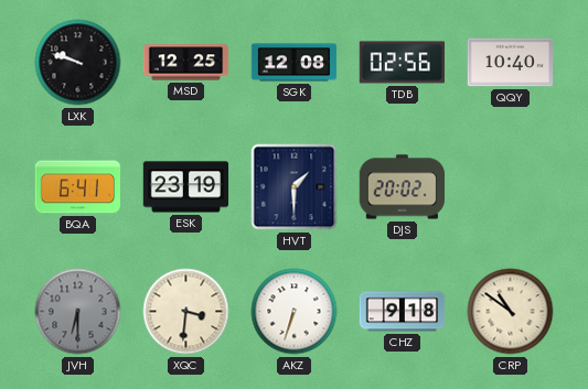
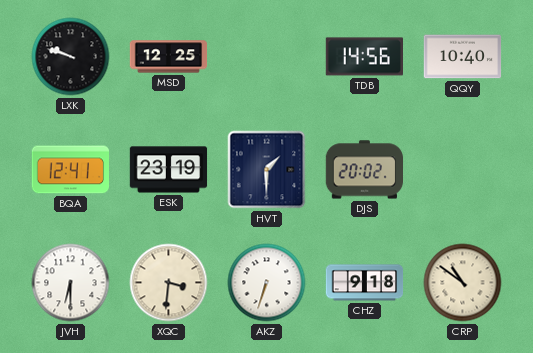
SGK: 12:08 -> none
TDB: 02:56 -> 14:56
BQA: 6:41 -> 12:41
JVH dial: grey -> white
